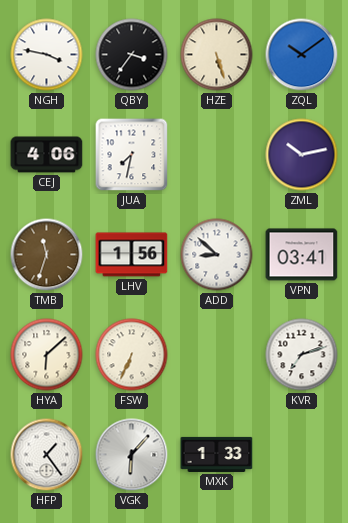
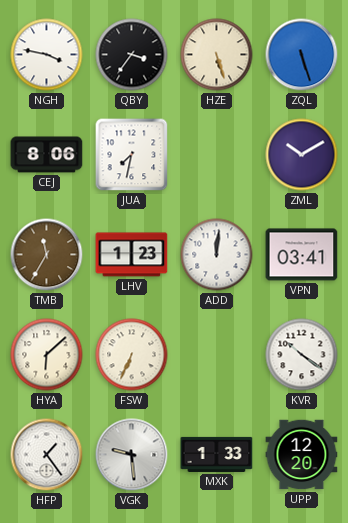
ZQL: 10:09 -> 5:27
CEJ: 4:06 -> 8:06
ZML: 10:13 -> 10:10
TMB: 11:33 -> 11:35
LHV: 1:56 -> 1:23
ADD: 8:52 -> 12:01
KVR: 7:12 -> 10:21
VGK: 6:07 -> 9:29
UPP: none -> 12:20
